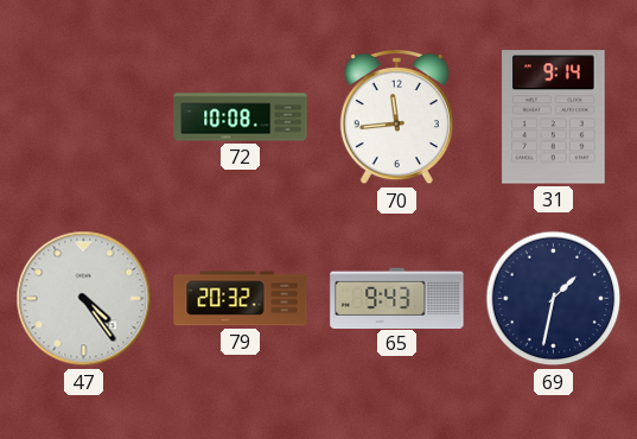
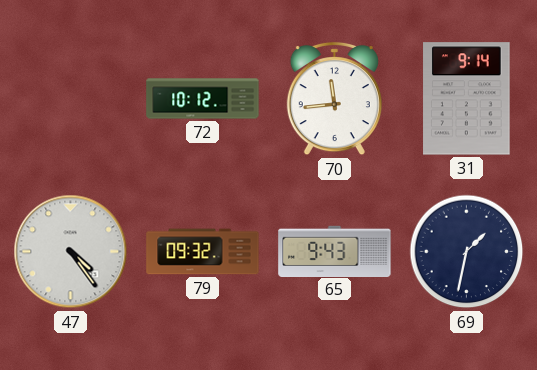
72: 10:08 -> 10:12
79: 20:32 -> 09:32
